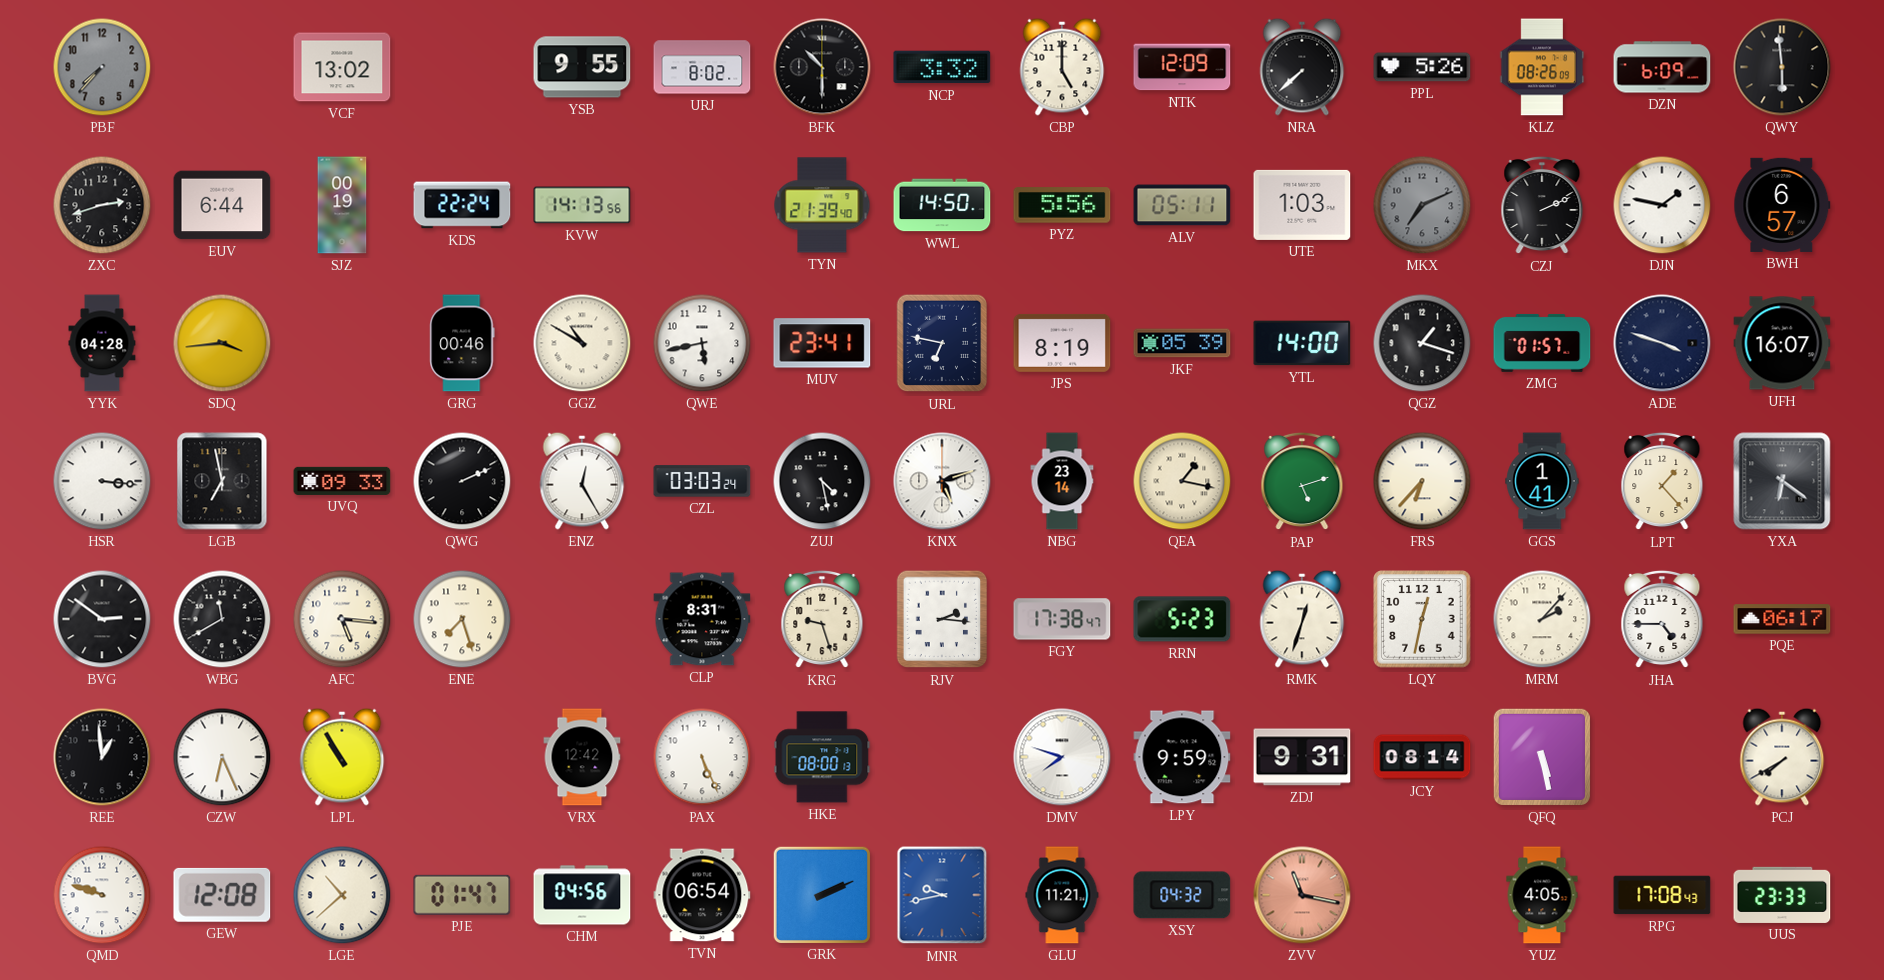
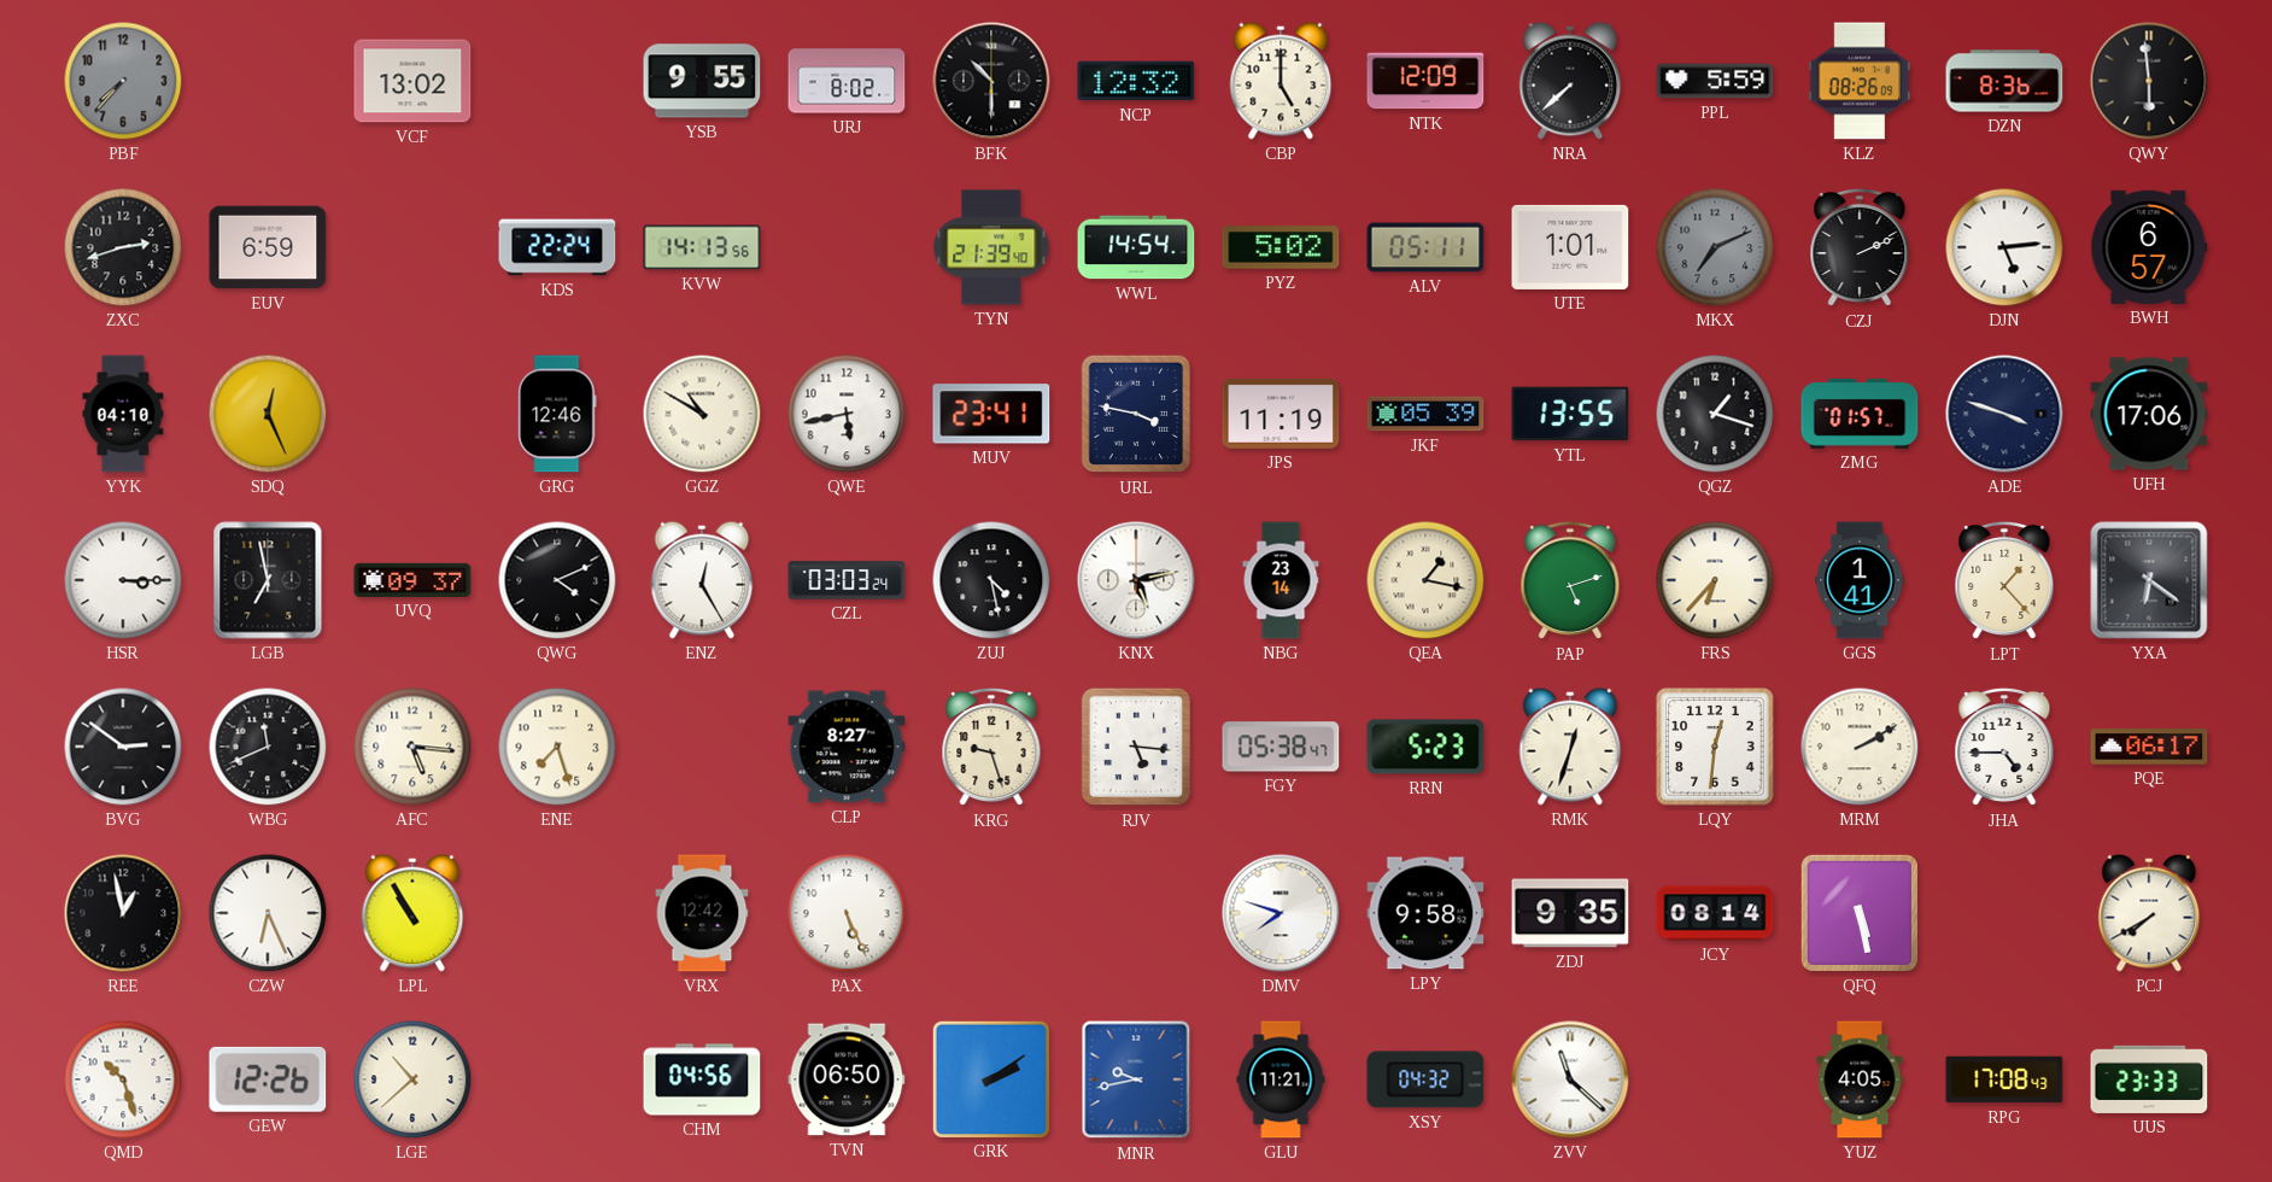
NCP: 3:32 -> 12:32
PPL: 5:26 -> 5:59
DZN: 6:09 -> 8:36
EUV: 6:44 -> 6:59
SJZ: 00:19 -> none
WWL: 14:50 -> 14:54
PYZ: 5:56 -> 5:02
UTE: 1:03 -> 1:01
DJN: 1:47 -> 5:14
YYK: 04:28 -> 04:10
SDQ: 3:44 -> 12:26
GRG: 00:46 -> 12:46
URL: 6:47 -> 3:47
JPS: 8:19 -> 11:19
YTL: 14:00 -> 13:55
UFH: 16:07 -> 17:06
HSR: 3:16 -> 3:15
UVQ: 09:33 -> 09:37
QWG: 2:11 -> 4:11
KNX: 5:12 -> 5:13
WBG: 11:40 -> 11:41
CLP: 8:31 -> 8:27
RJV: 2:16 -> 5:16
FGY: 17:38 -> 05:38
LQY: 12:32 -> 12:31
MRM: 2:07 -> 2:10
REE: 12:59 -> 12:58
HKE: 08:00 -> none
LPY: 9:59 -> 9:58
ZDJ: 9:31 -> 9:35
QMD: 9:48 -> 10:27
GEW: 12:08 -> 12:26
PJE: 01:47 -> none
TVN: 06:54 -> 06:50
GRK: 2:11 -> 2:09
ZVV: 11:17 -> 11:22
ZVV dial: salmon -> white
